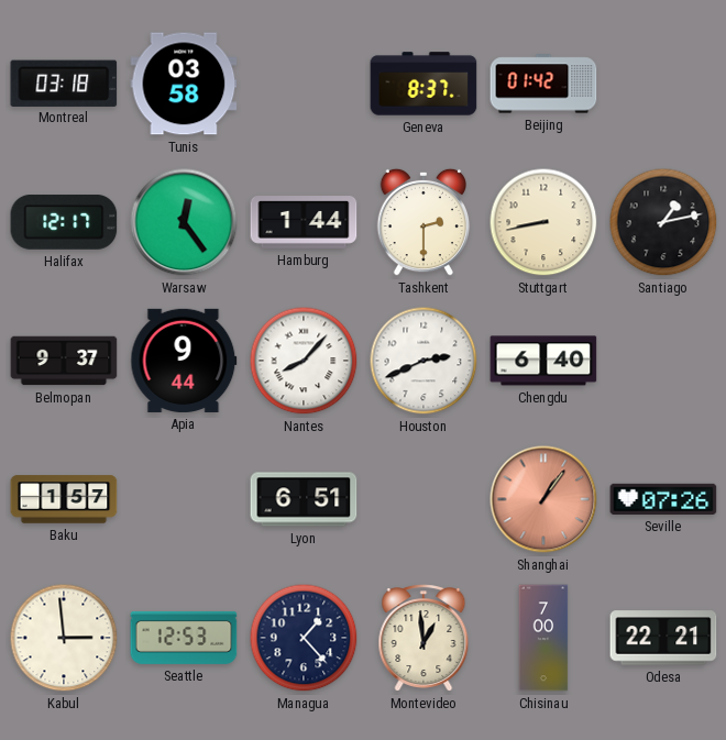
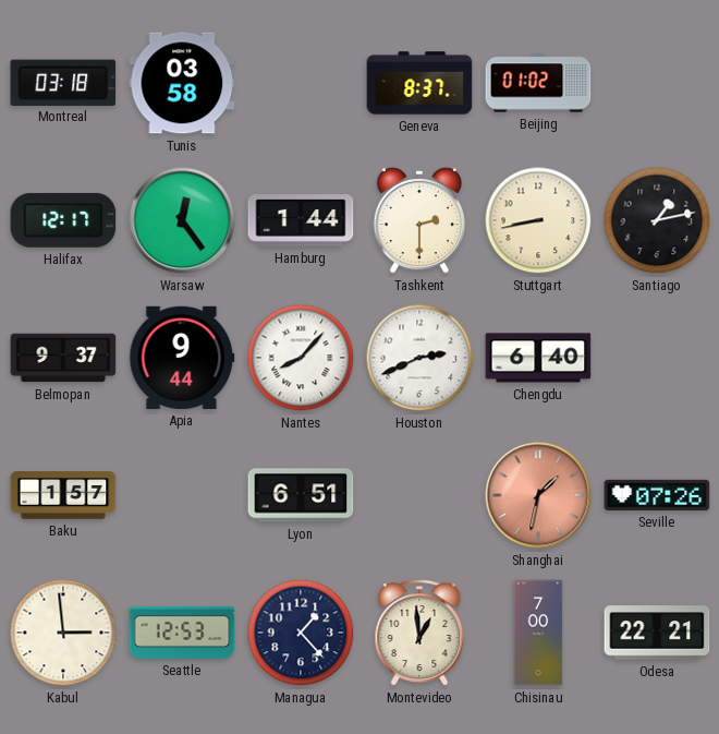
Beijing: 01:42 -> 01:02
Shanghai: 1:06 -> 1:32
